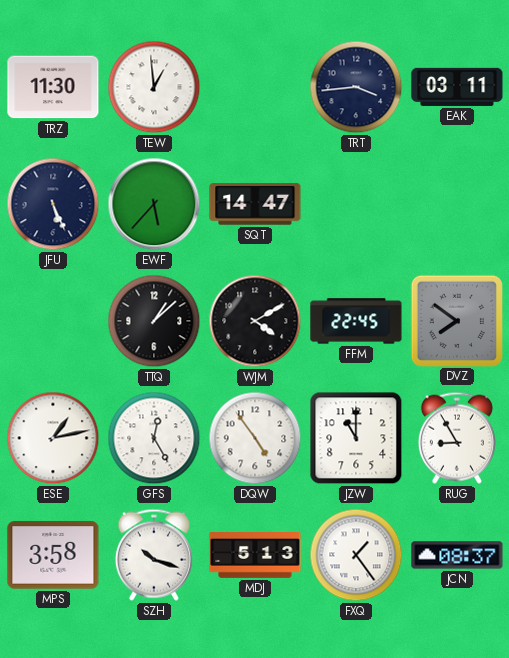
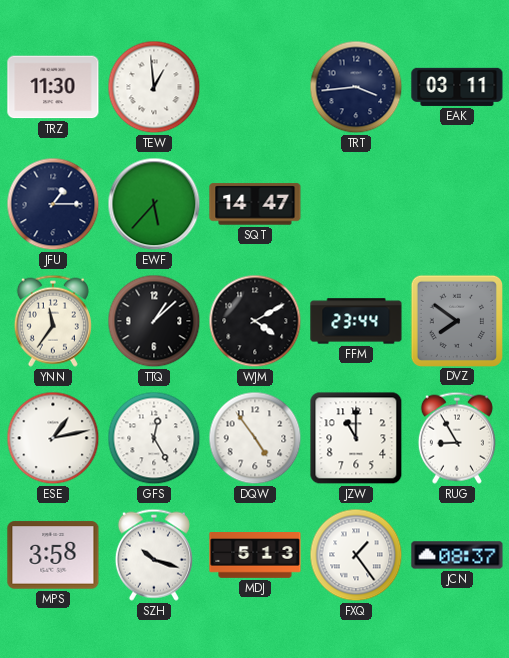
JFU: 5:26 -> 1:15
YNN: none -> 11:36
FFM: 22:45 -> 23:44
